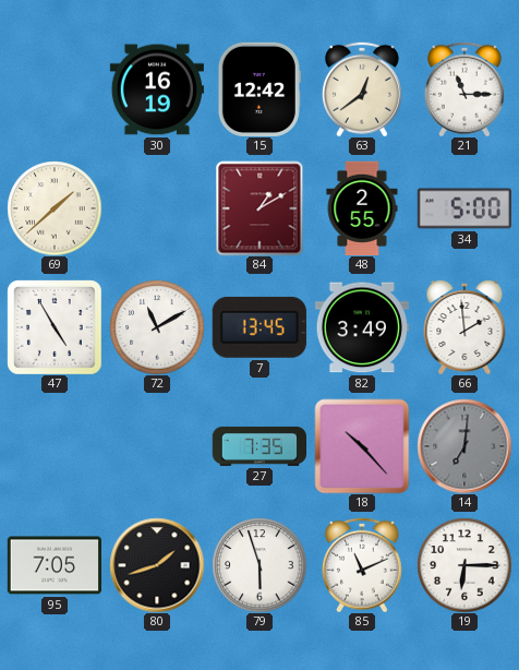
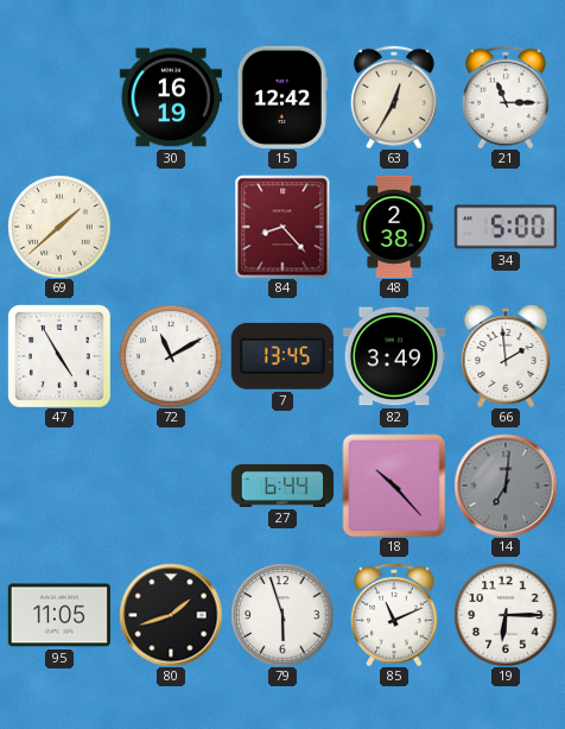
63: 12:39 -> 12:35
84: 1:10 -> 8:23
48: 2:55 -> 2:38
27: 7:35 -> 6:44
95: 7:05 -> 11:05
